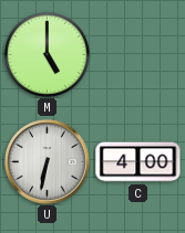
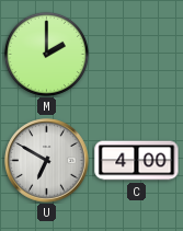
M: 5:00 -> 2:00
U: 6:32 -> 6:50
